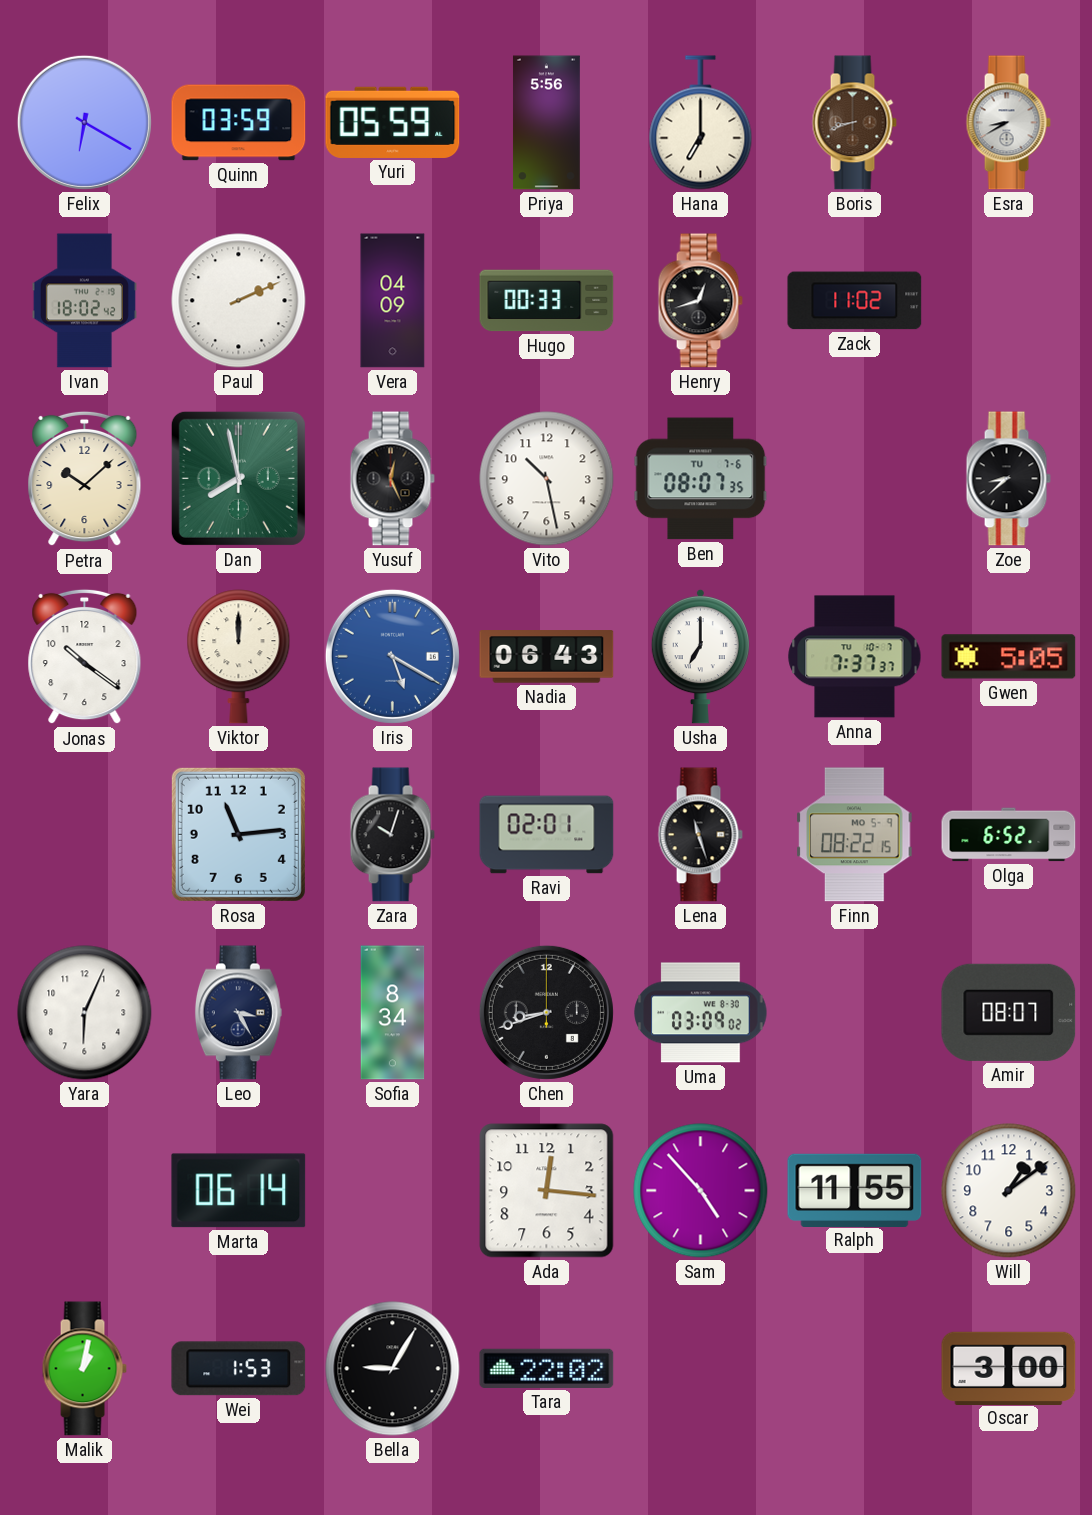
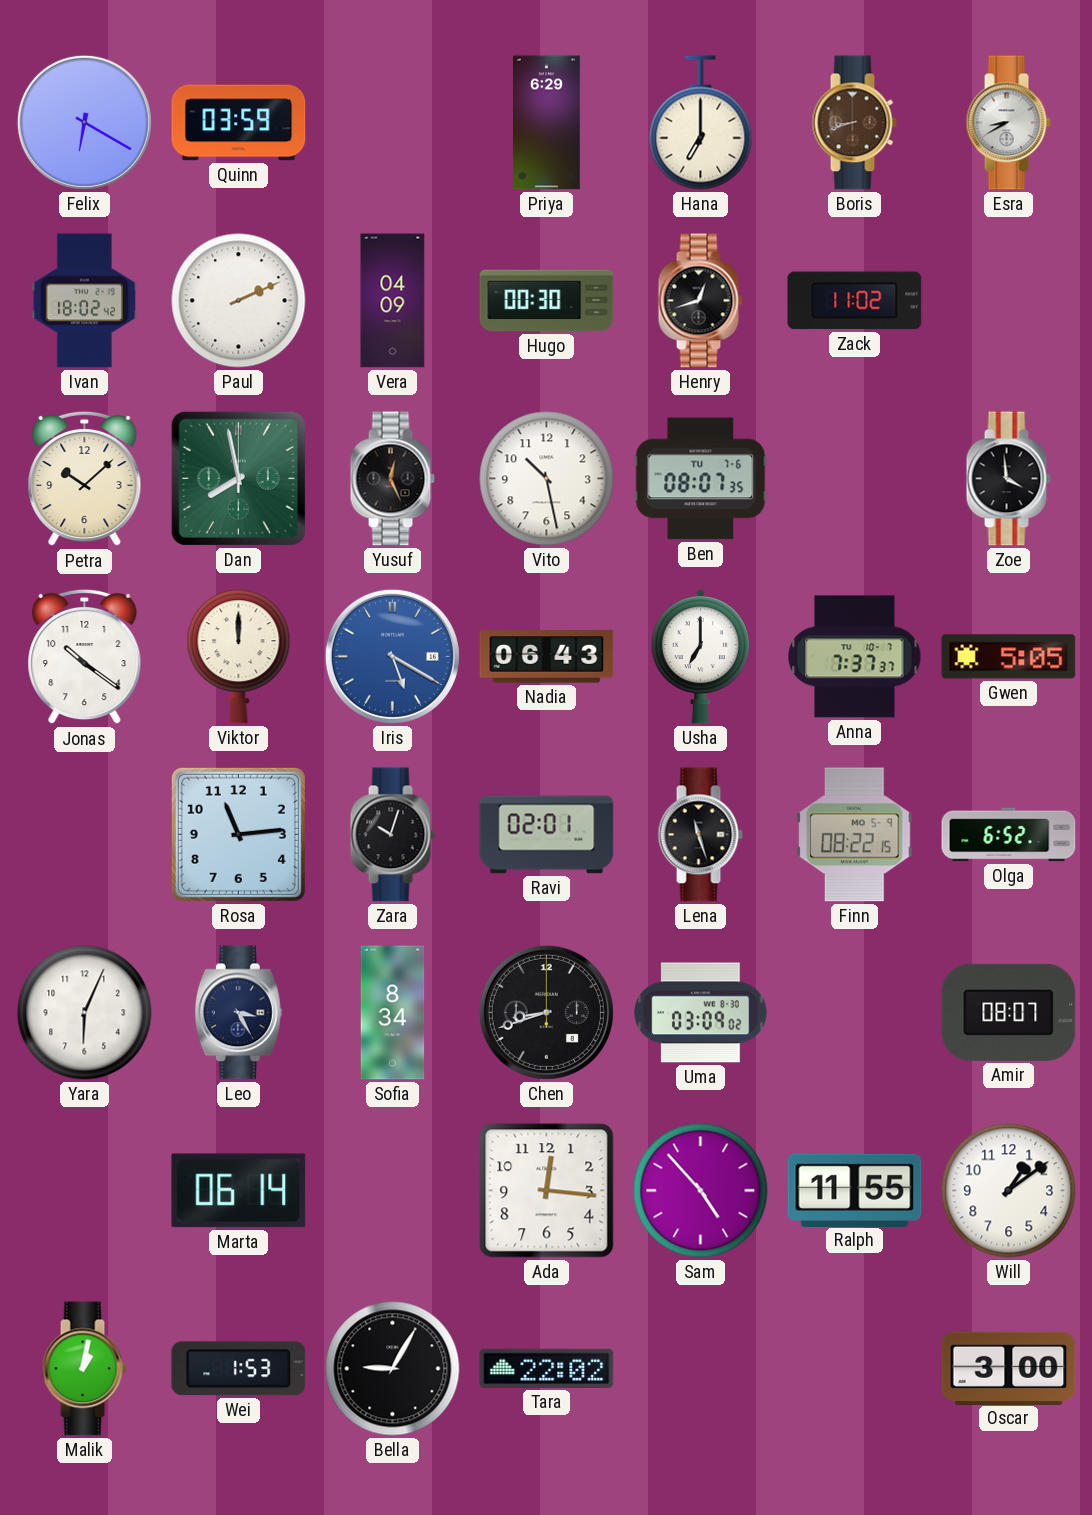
Yuri: 05:59 -> none
Priya: 5:56 -> 6:29
Hugo: 00:33 -> 00:30
Zoe: 8:38 -> 3:59
